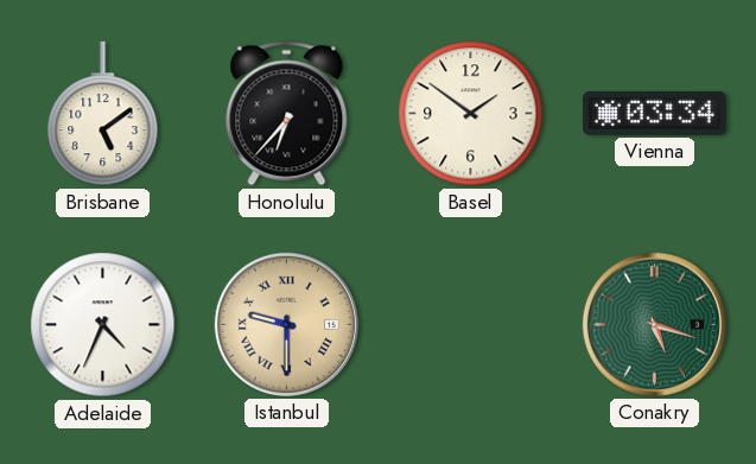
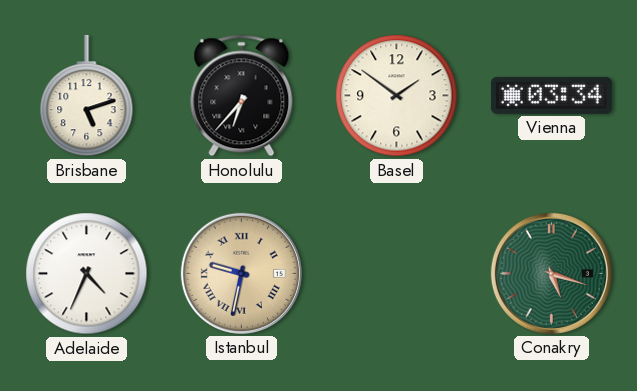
Brisbane: 5:09 -> 5:12
Istanbul: 9:30 -> 9:32
